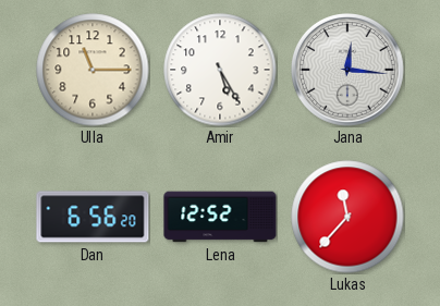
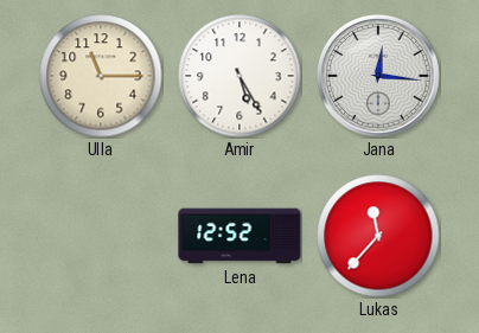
Dan: 6:56 -> none
